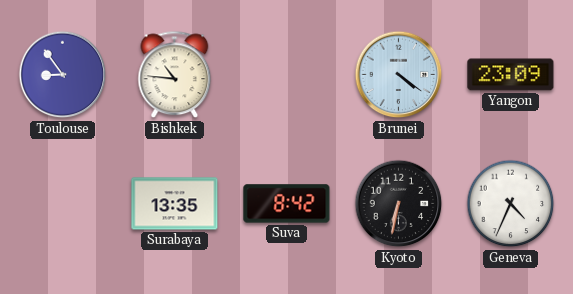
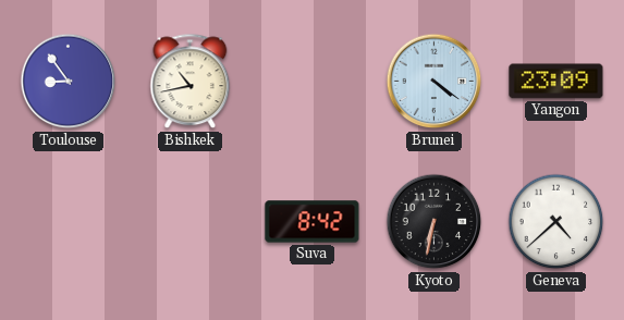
Bishkek: 10:46 -> 10:43
Surabaya: 13:35 -> none
Geneva: 4:34 -> 4:38
